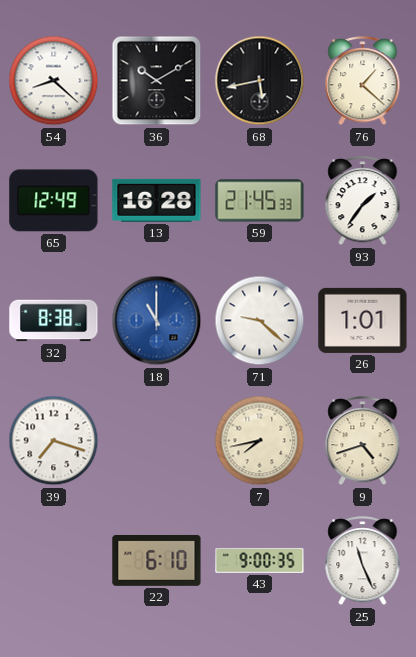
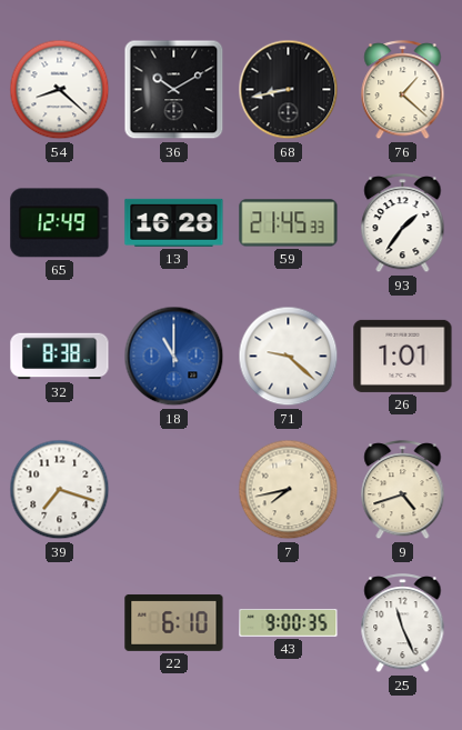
68: 5:43 -> 8:43
